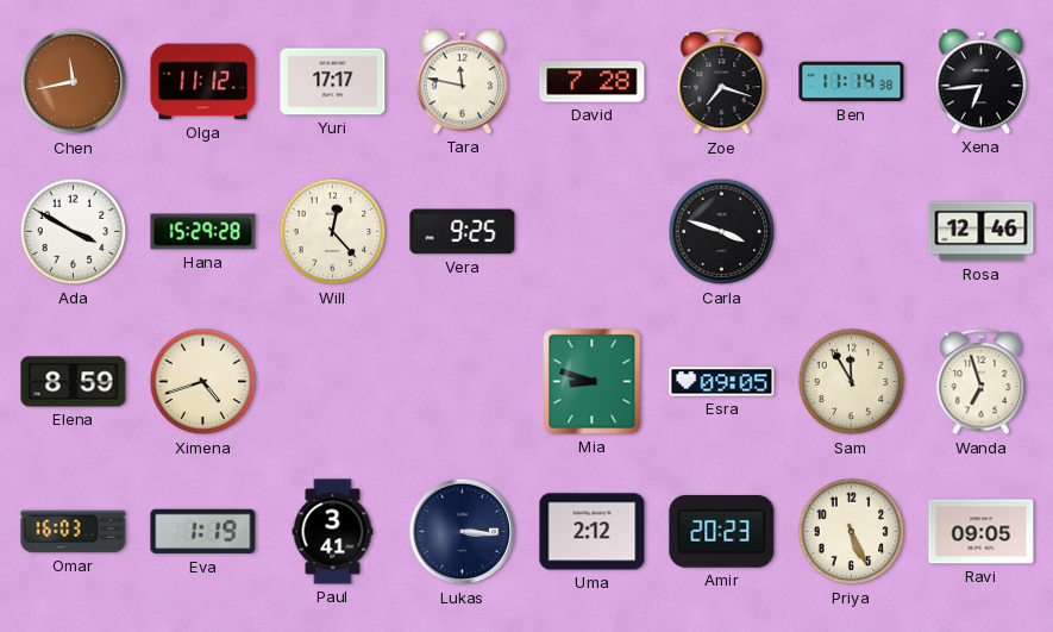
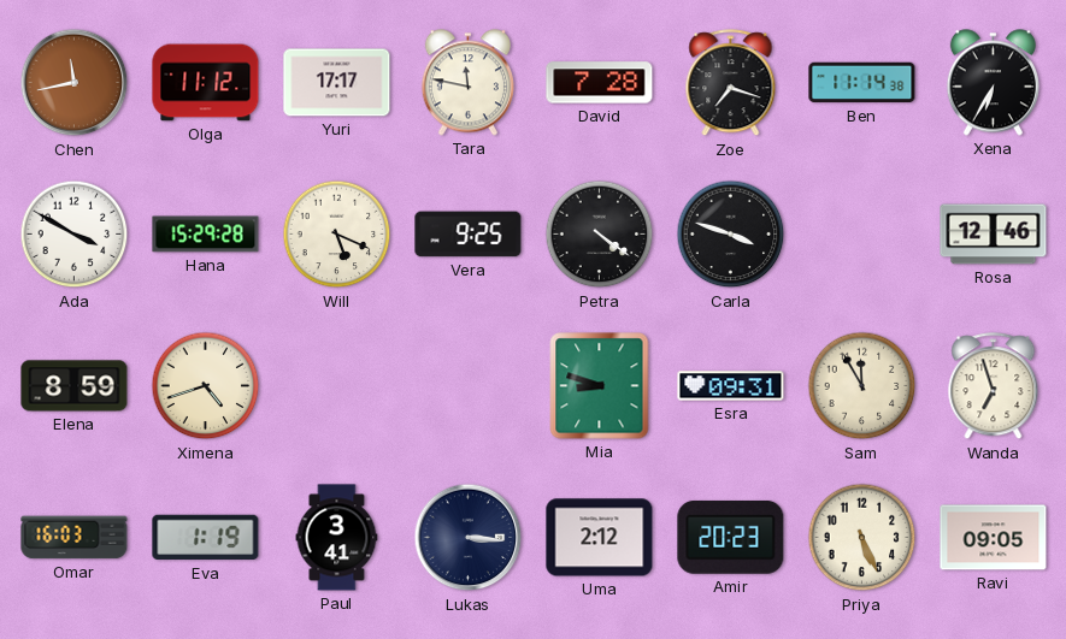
Xena: 6:44 -> 6:35
Will: 12:23 -> 5:19
Petra: none -> 4:21
Esra: 09:05 -> 09:31
